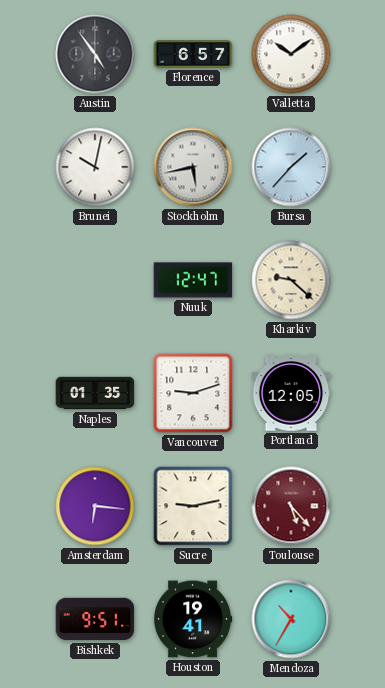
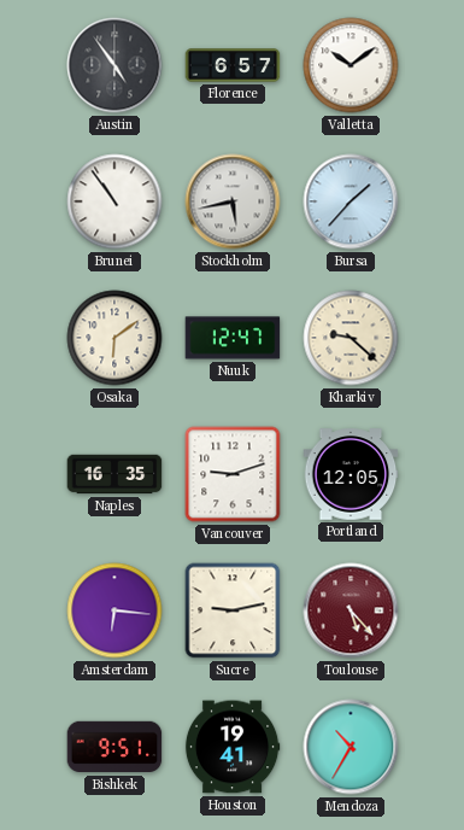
Brunei: 10:02 -> 10:54
Osaka: none -> 6:09
Naples: 01:35 -> 16:35
